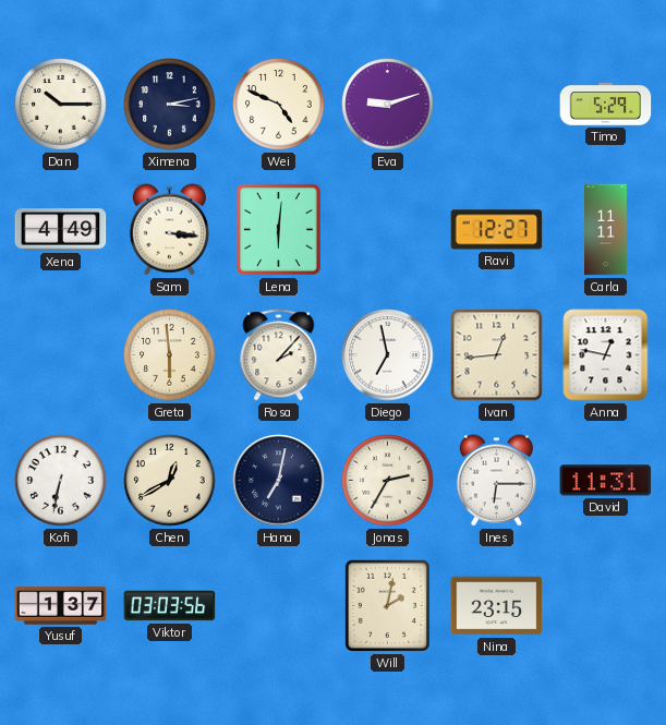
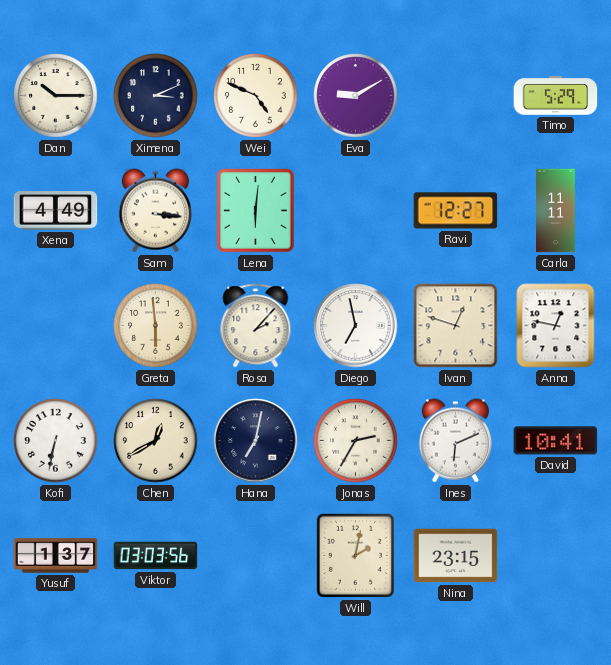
Ximena: 3:13 -> 3:11
Eva: 9:12 -> 9:10
Ivan: 12:44 -> 12:48
Ines: 6:15 -> 6:11
David: 11:31 -> 10:41
